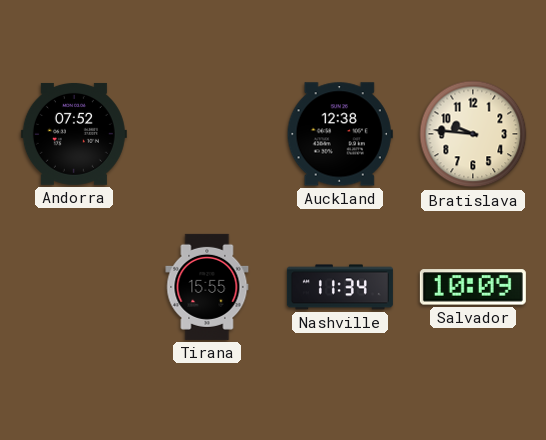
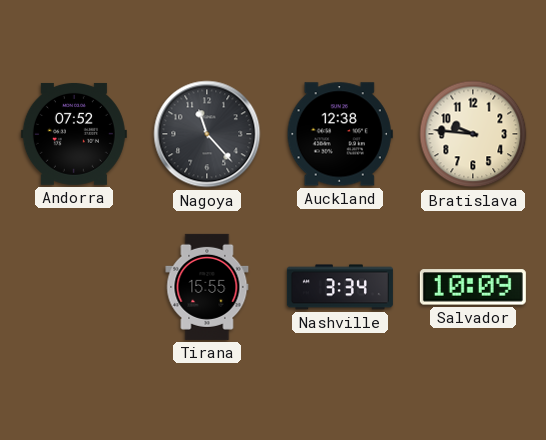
Nagoya: none -> 11:23
Nashville: 11:34 -> 3:34
